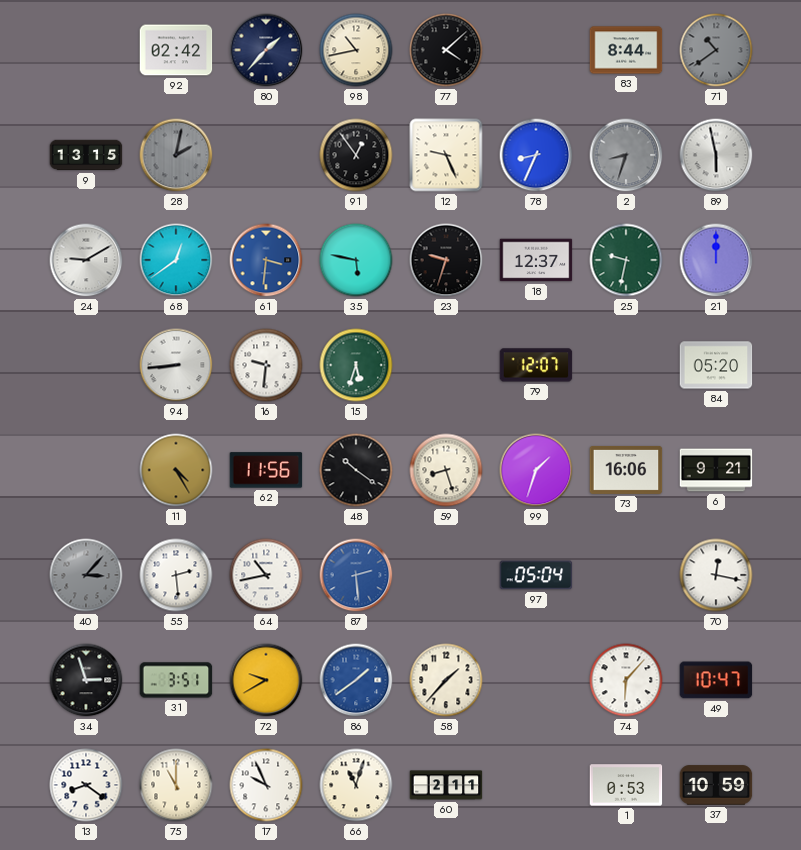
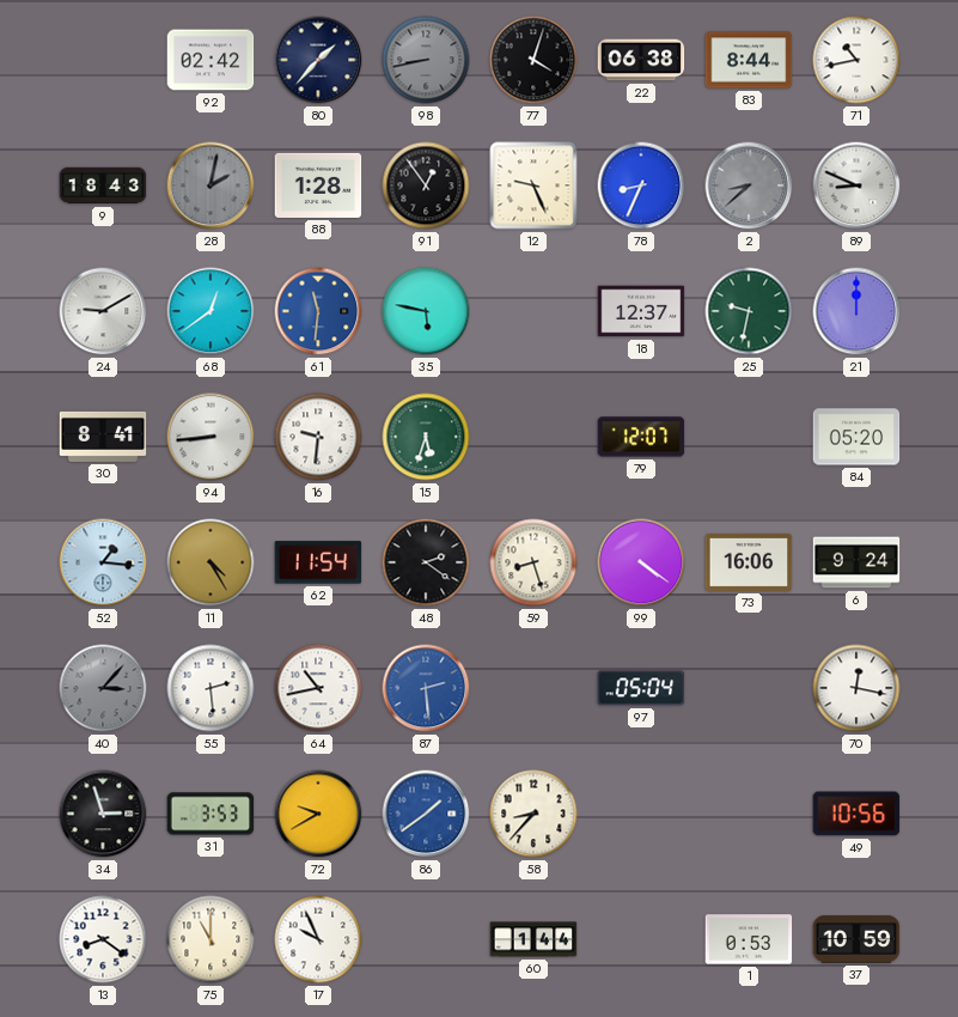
98: 10:43 -> 8:43
98 dial: cream -> grey
77: 4:08 -> 4:03
22: none -> 06:38
71: 10:39 -> 10:43
71 dial: grey -> white
9: 13:15 -> 18:43
88: none -> 1:28
2: 8:33 -> 8:38
89: 5:58 -> 8:49
61: 3:31 -> 11:31
23: 9:33 -> none
30: none -> 8:41
52: none -> 1:16
62: 11:56 -> 11:54
48: 10:21 -> 2:21
99: 1:33 -> 4:21
6: 9:21 -> 9:24
31: 3:51 -> 3:53
58: 1:37 -> 8:37
74: 6:07 -> none
49: 10:47 -> 10:56
66: 11:03 -> none
60: 2:11 -> 1:44
